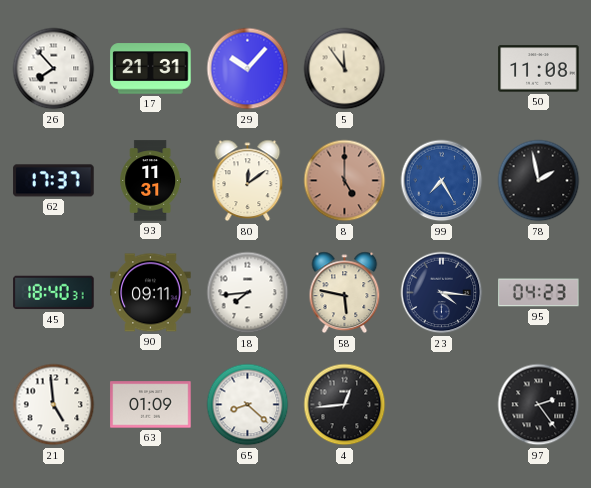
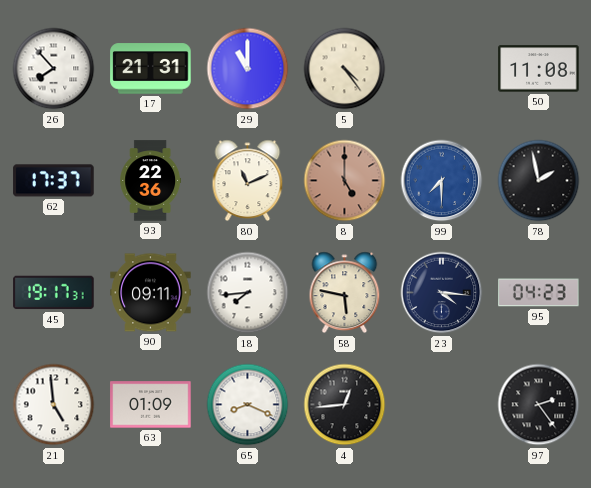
29: 10:07 -> 11:00
5: 11:54 -> 4:24
93: 11:31 -> 22:36
80: 12:09 -> 11:11
99: 7:25 -> 7:30
45: 18:40 -> 19:17
65: 8:22 -> 8:19
